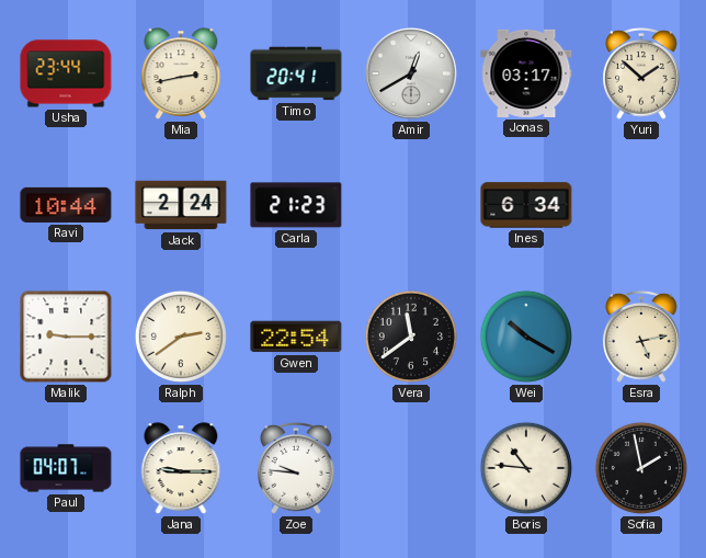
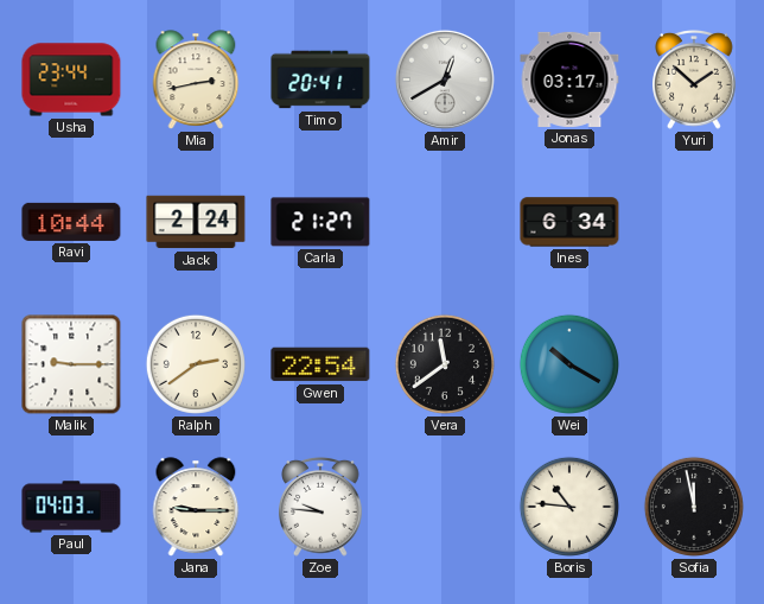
Carla: 21:23 -> 21:27
Esra: 5:13 -> none
Paul: 04:07 -> 04:03
Sofia: 1:58 -> 11:58
